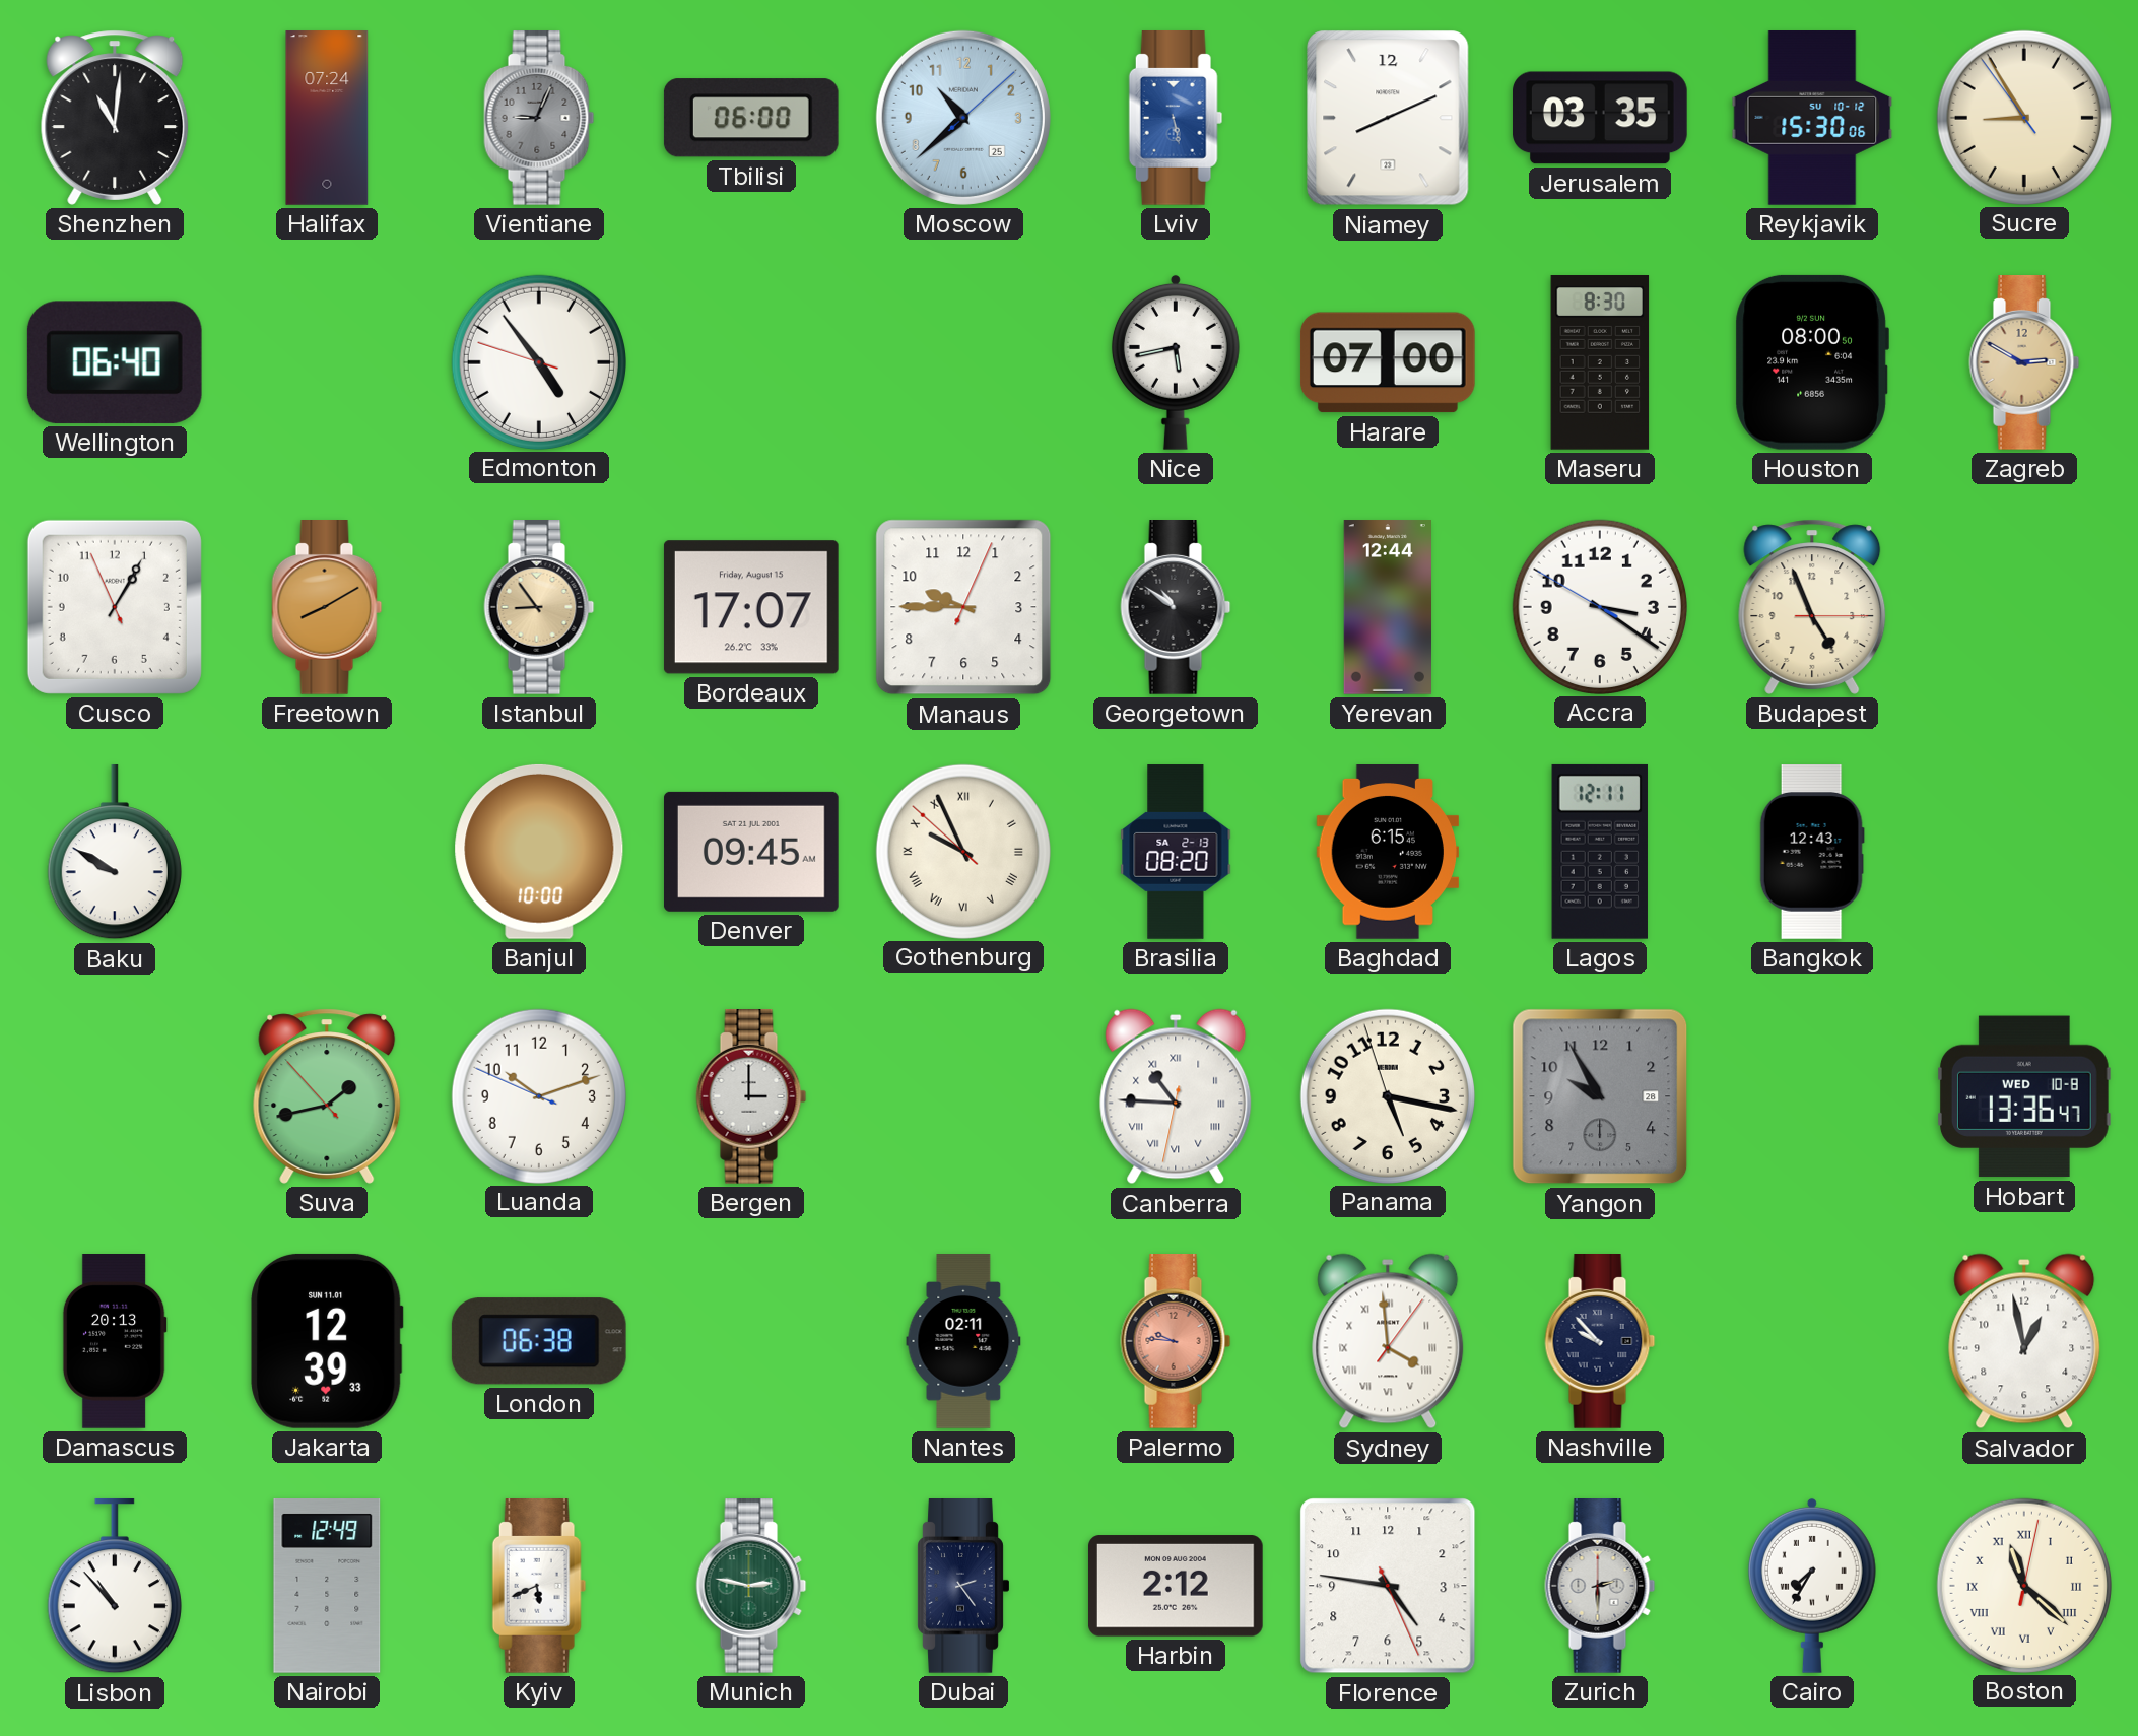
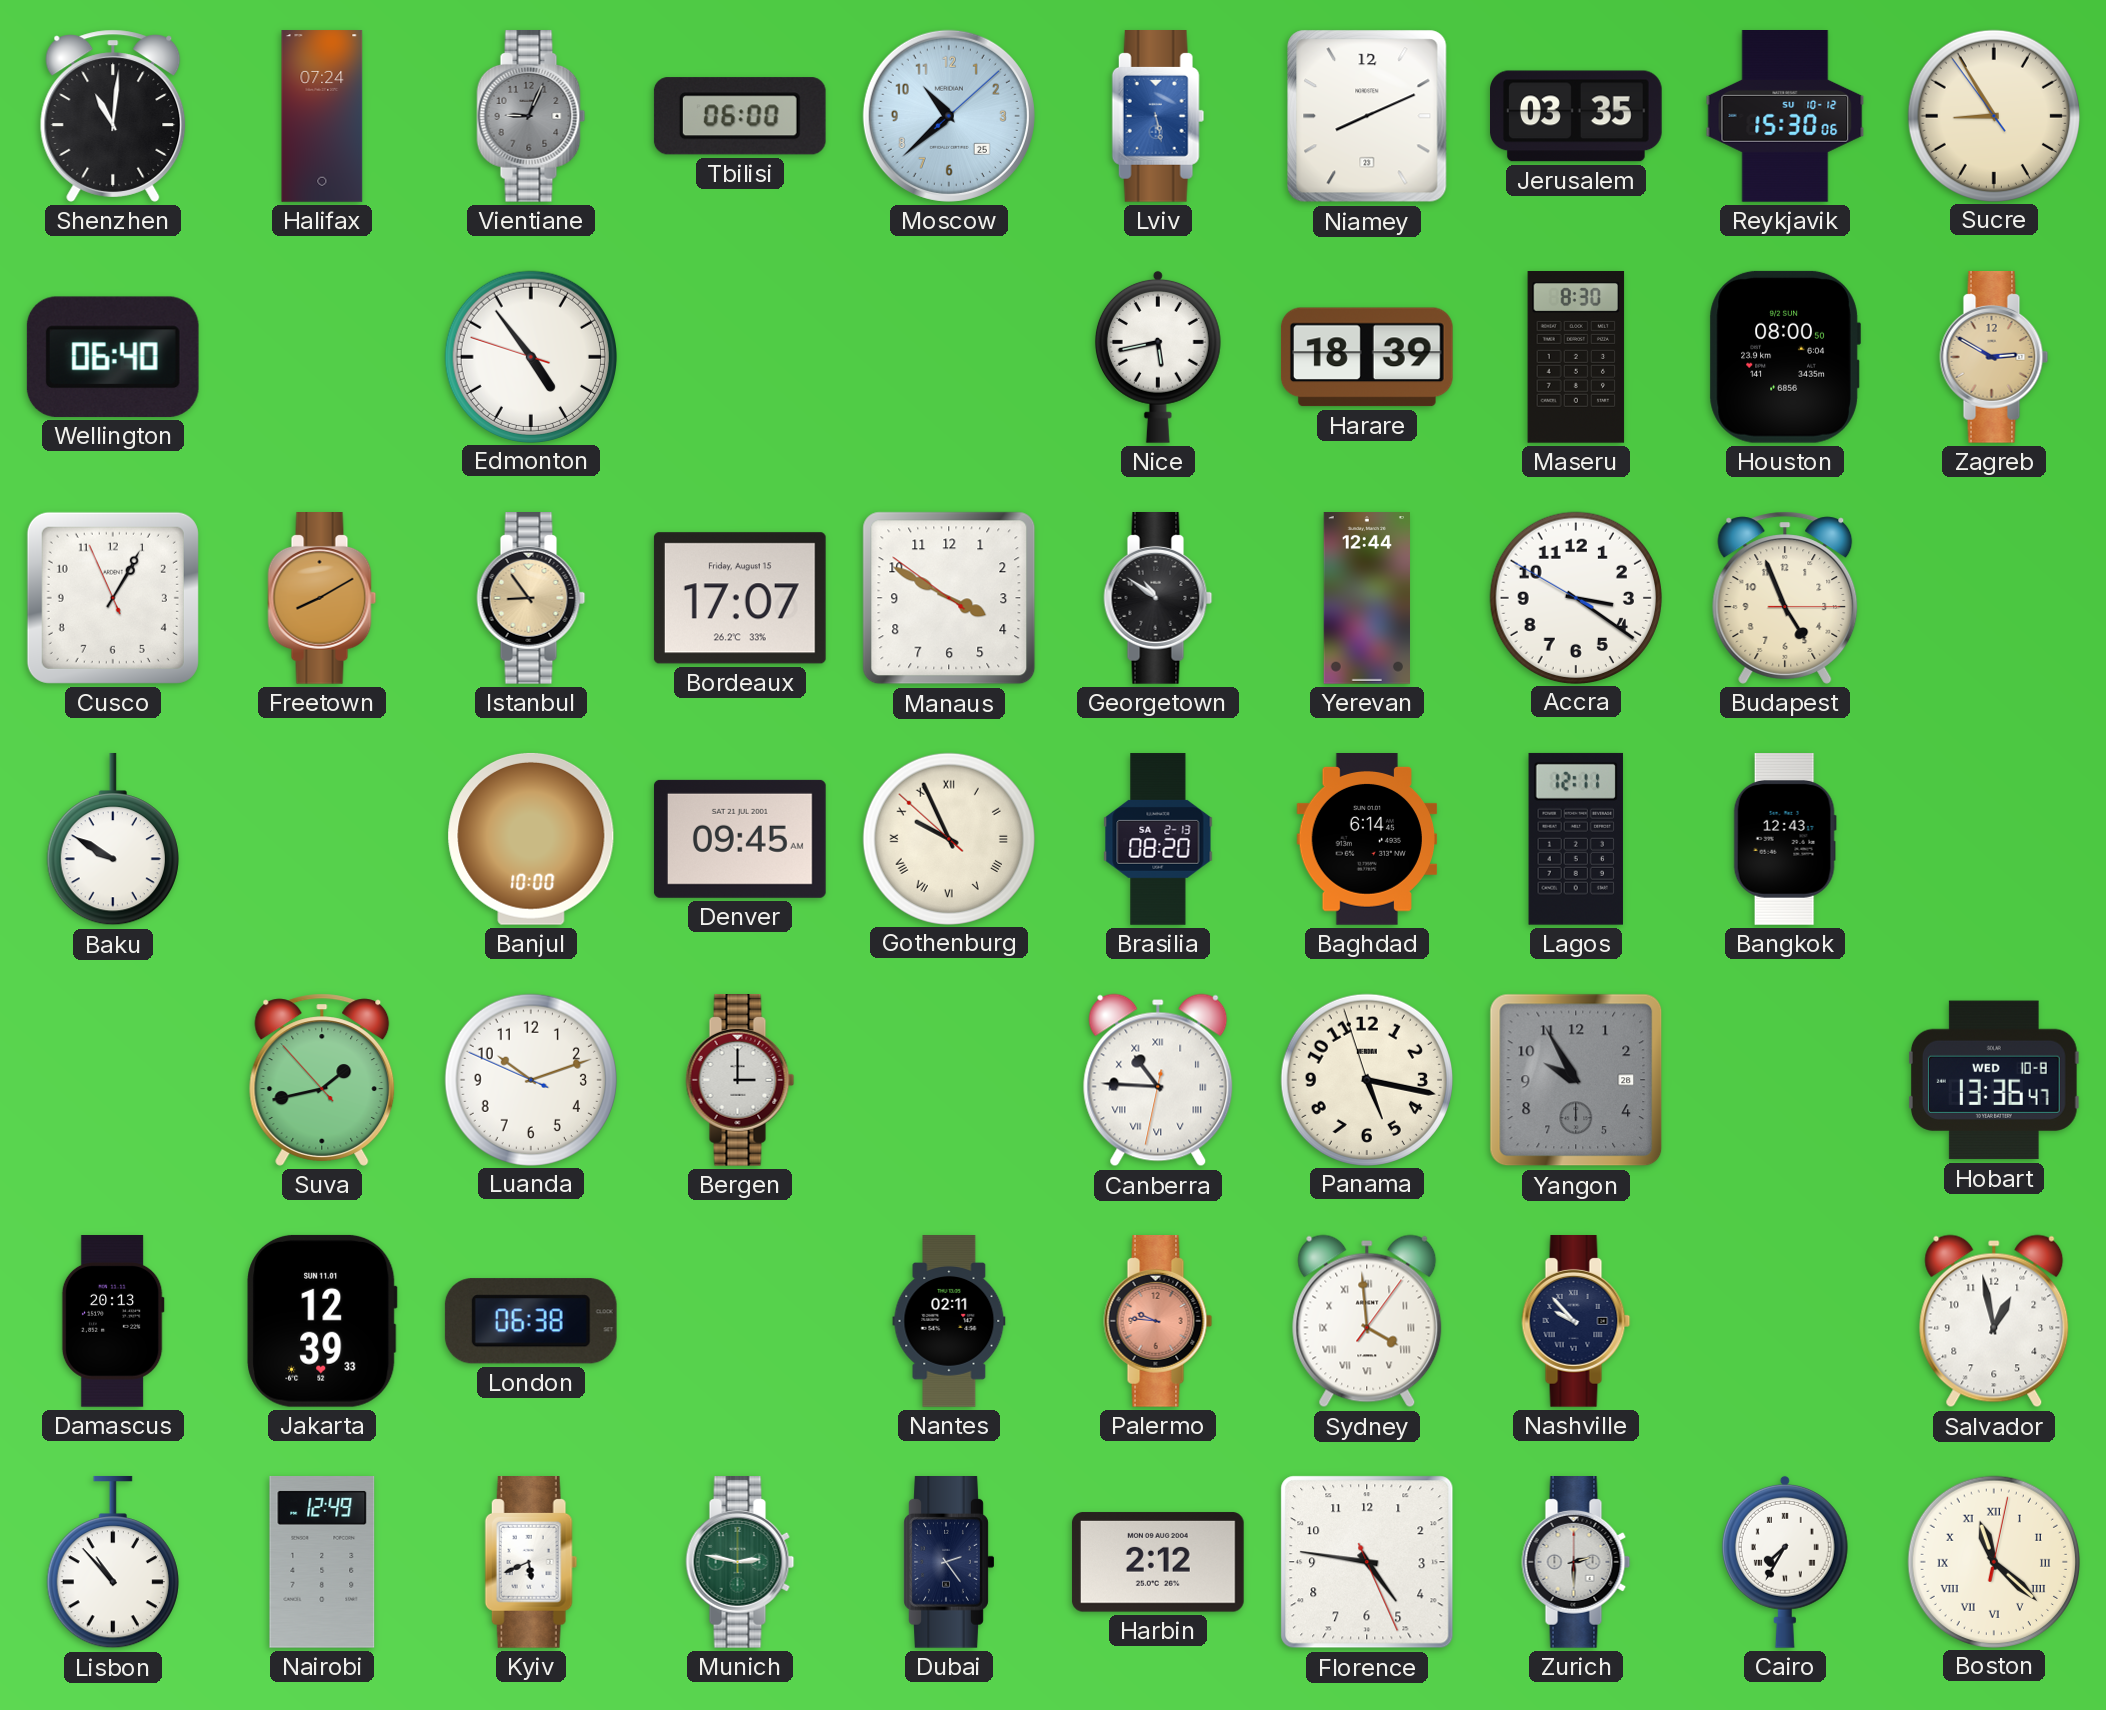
Harare: 07:00 -> 18:39
Manaus: 9:45 -> 3:49
Baghdad: 6:15 -> 6:14
